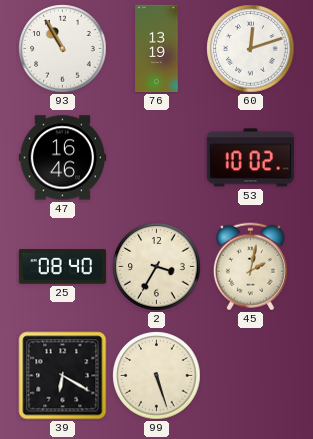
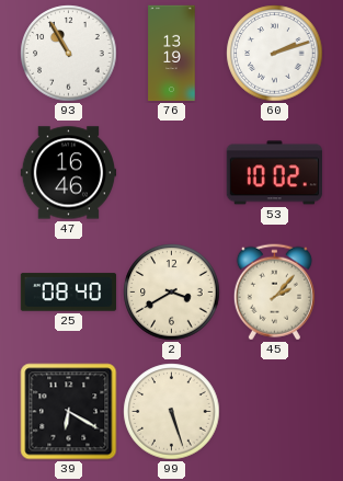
60: 12:12 -> 2:12
2: 3:35 -> 3:40
45: 2:02 -> 2:07
